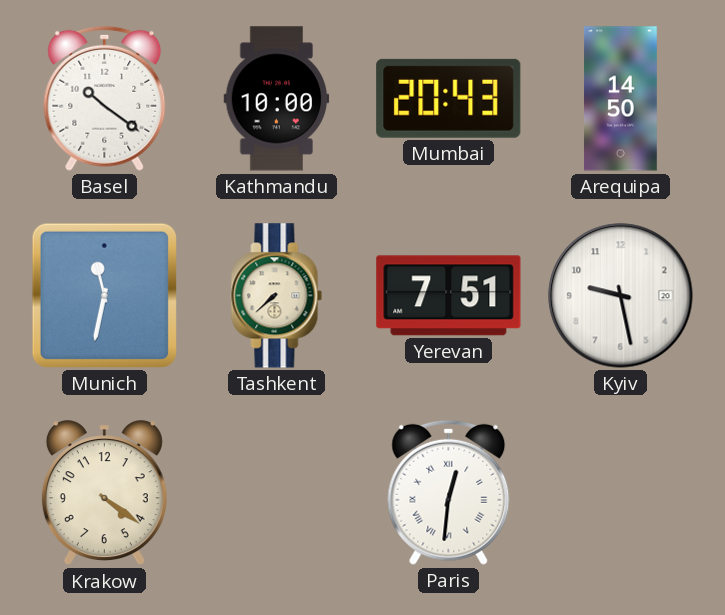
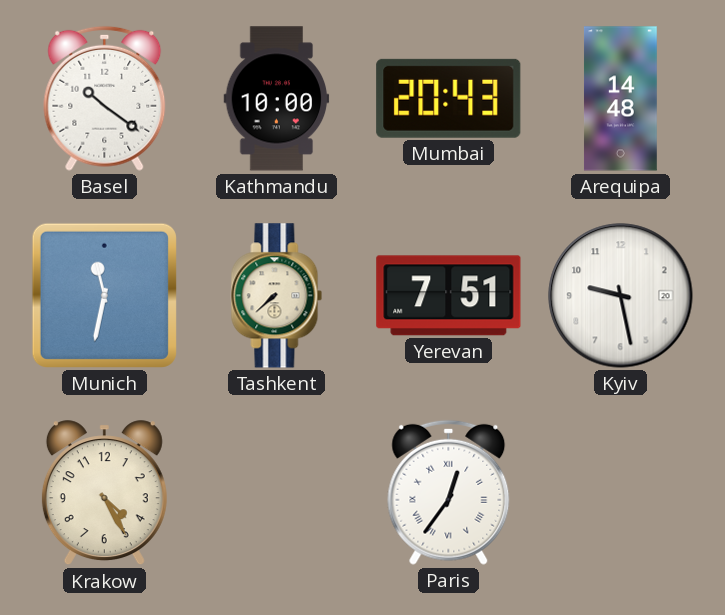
Arequipa: 14:50 -> 14:48
Krakow: 4:21 -> 4:25
Paris: 12:31 -> 12:36
